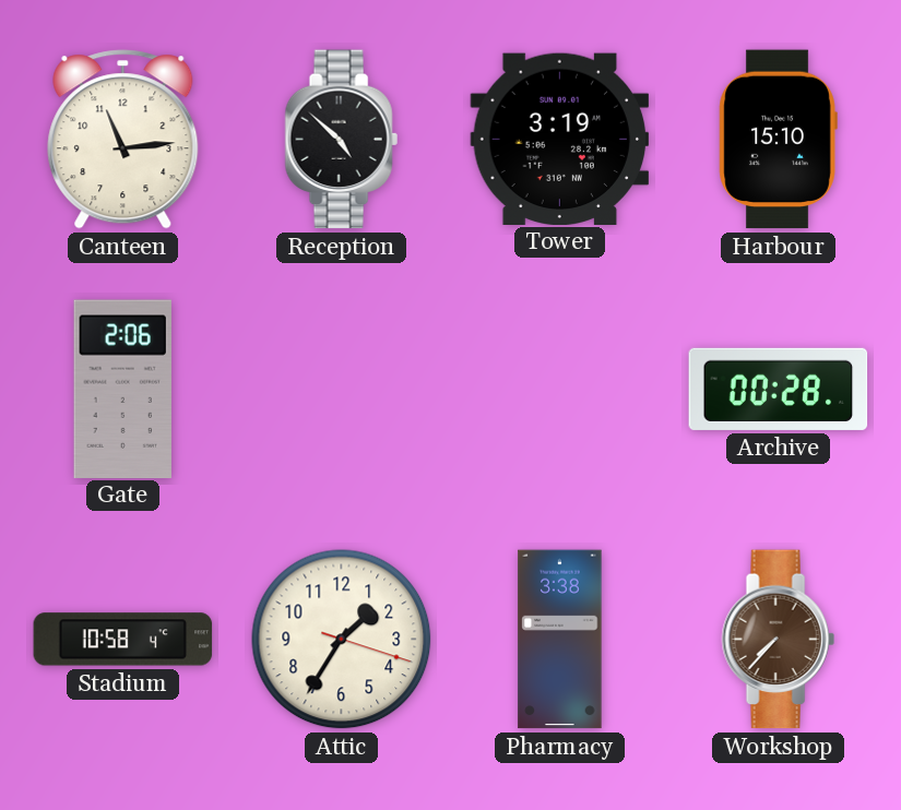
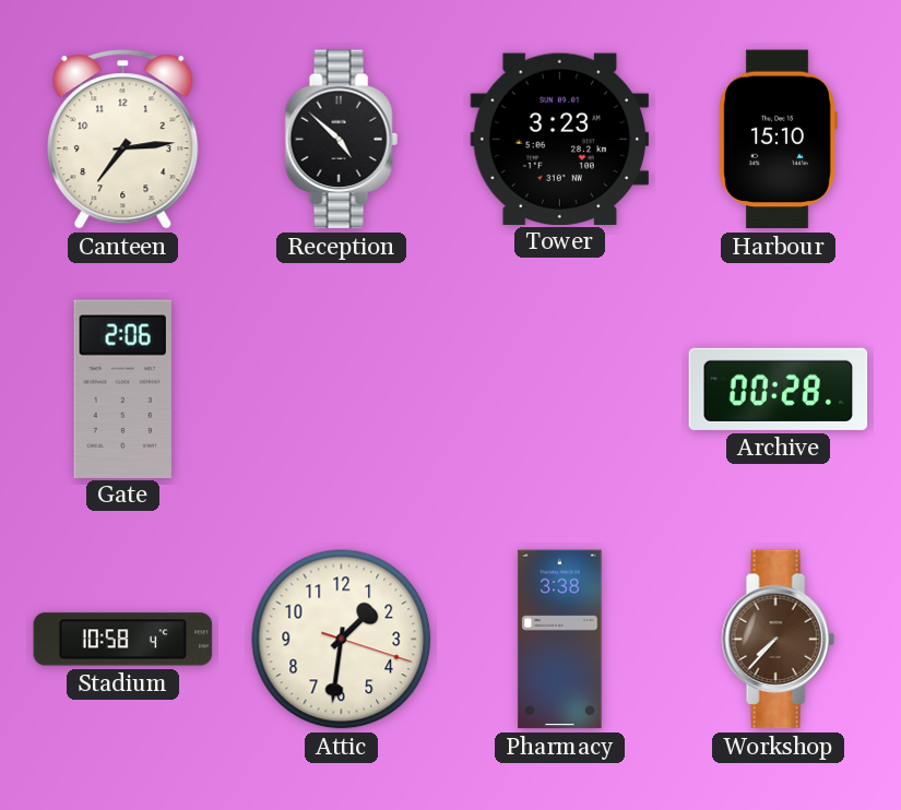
Canteen: 11:14 -> 7:14
Tower: 3:19 -> 3:23
Attic: 1:35 -> 1:31
